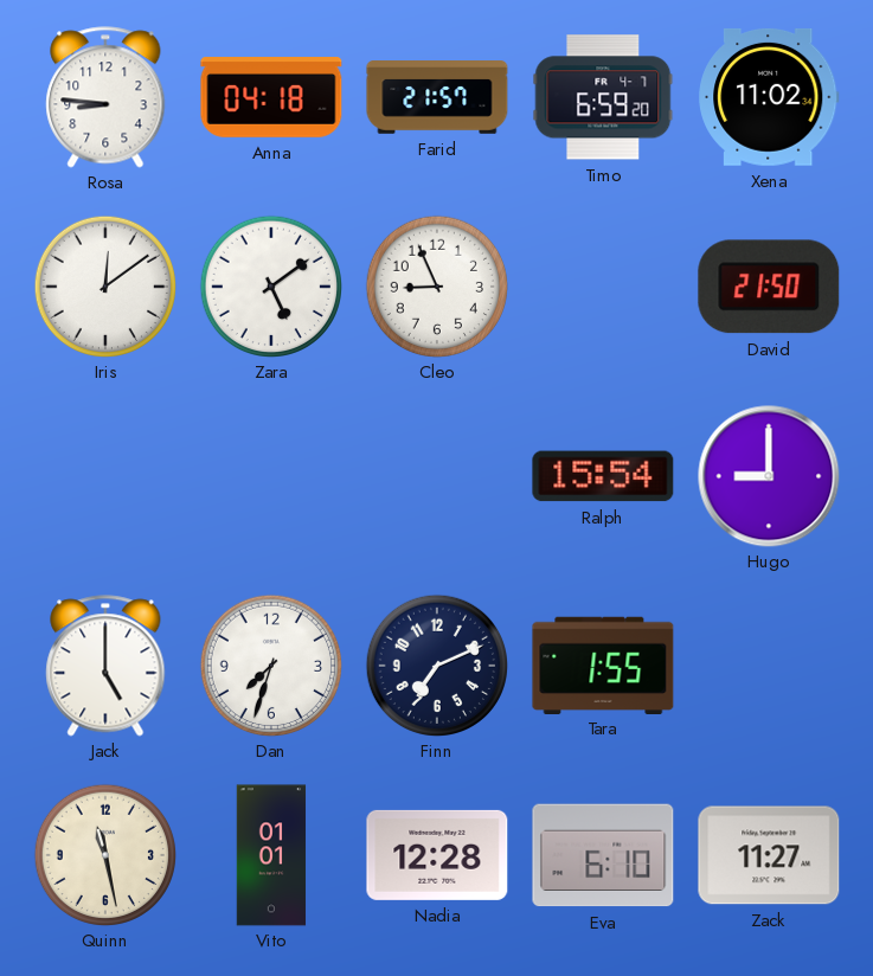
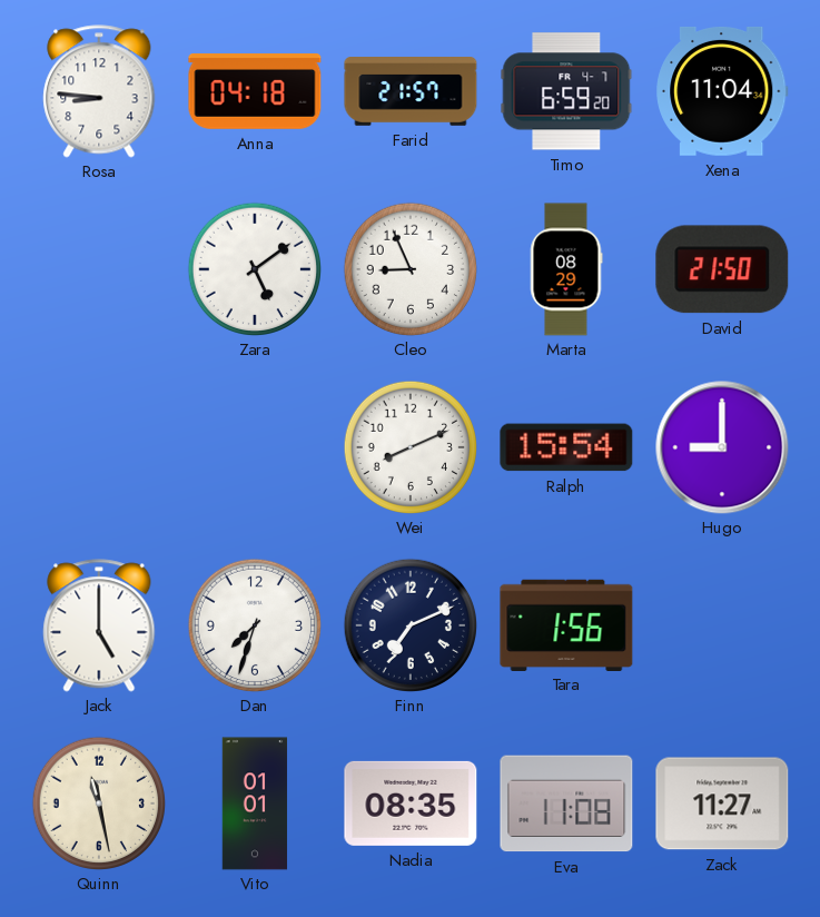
Xena: 11:02 -> 11:04
Iris: 12:09 -> none
Marta: none -> 08:29
Wei: none -> 8:11
Tara: 1:55 -> 1:56
Nadia: 12:28 -> 08:35
Eva: 6:10 -> 11:08
